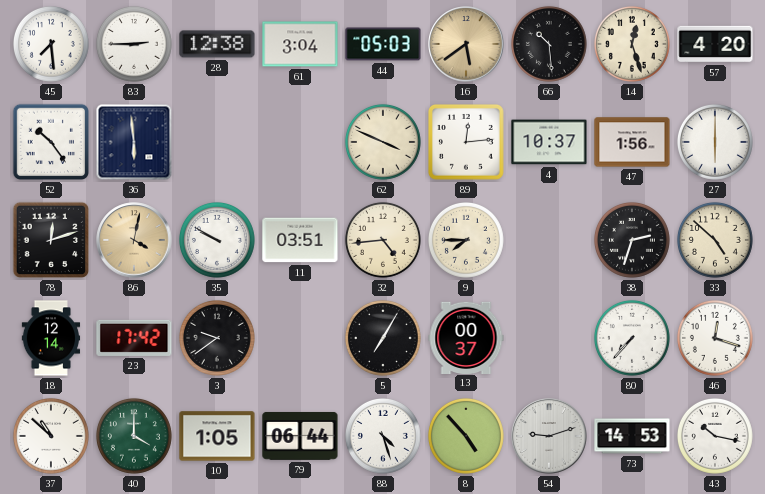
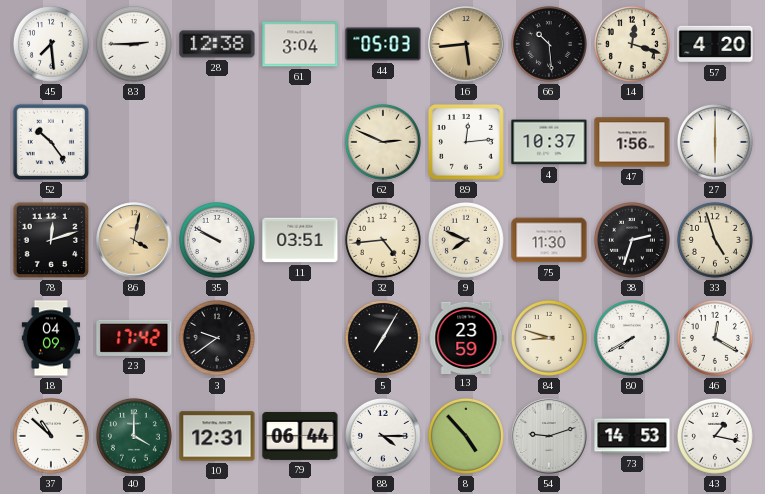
16: 5:39 -> 5:44
14: 12:27 -> 12:18
36: 5:59 -> none
62: 3:49 -> 2:49
9: 7:45 -> 7:49
75: none -> 11:30
33: 4:52 -> 4:57
18: 12:14 -> 04:09
13: 00:37 -> 23:59
84: none -> 8:48
80: 7:37 -> 7:40
46: 12:18 -> 12:20
10: 1:05 -> 12:31
88: 4:27 -> 4:15
43: 10:17 -> 1:17
